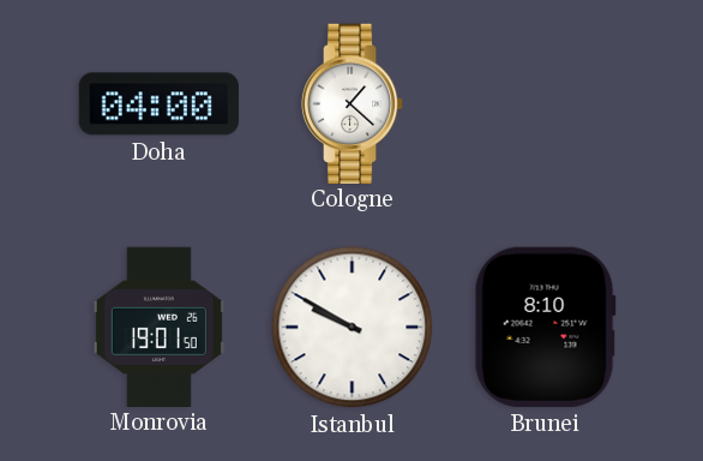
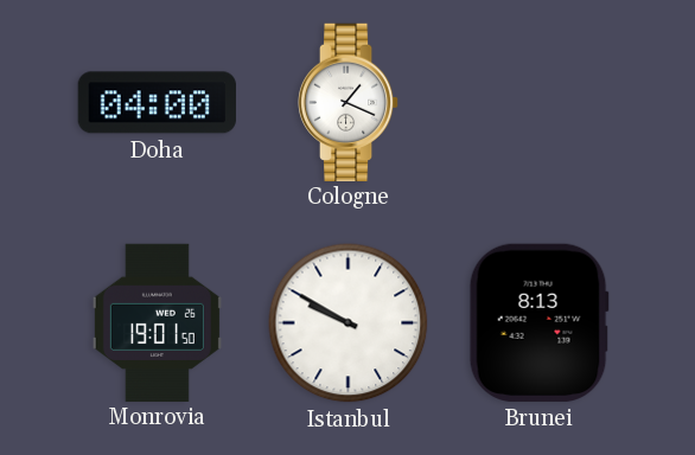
Cologne: 1:22 -> 1:19
Brunei: 8:10 -> 8:13
